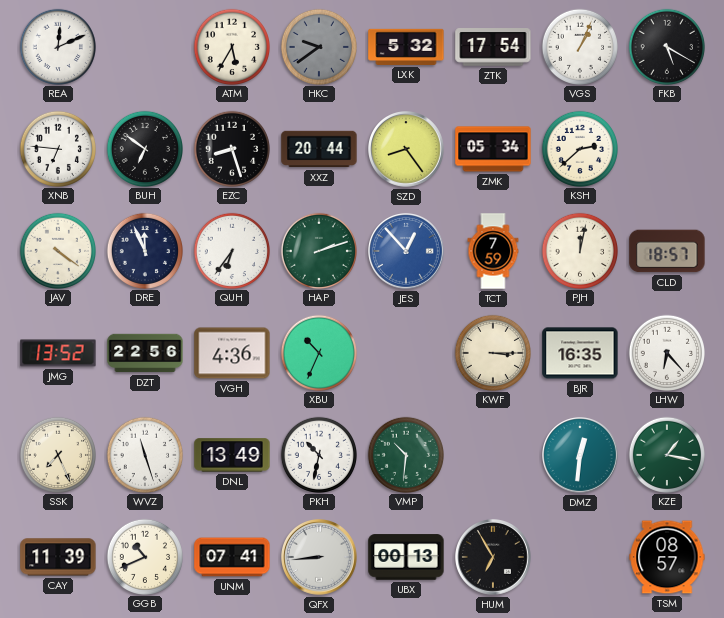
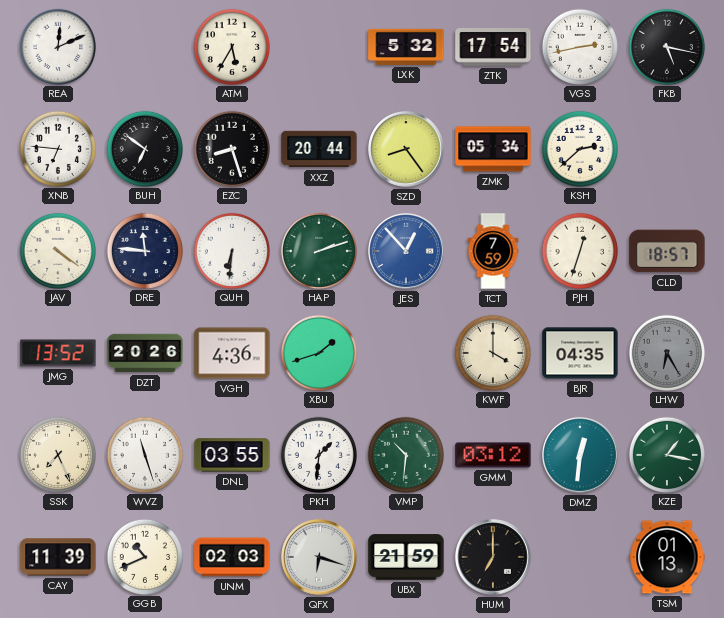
HKC: 9:39 -> none
VGS: 1:04 -> 2:43
FKB: 5:20 -> 5:17
DRE: 11:56 -> 11:46
QUH: 6:36 -> 6:31
PJH: 12:02 -> 12:33
DZT: 22:56 -> 20:26
XBU: 10:34 -> 1:42
KWF: 3:15 -> 4:00
BJR: 16:35 -> 04:35
LHW: 6:23 -> 6:25
LHW dial: white -> grey
DNL: 13:49 -> 03:55
PKH: 10:32 -> 1:31
GMM: none -> 03:12
UNM: 07:41 -> 02:03
QFX: 8:44 -> 6:18
UBX: 00:13 -> 21:59
HUM: 6:55 -> 7:00
TSM: 08:57 -> 01:13
